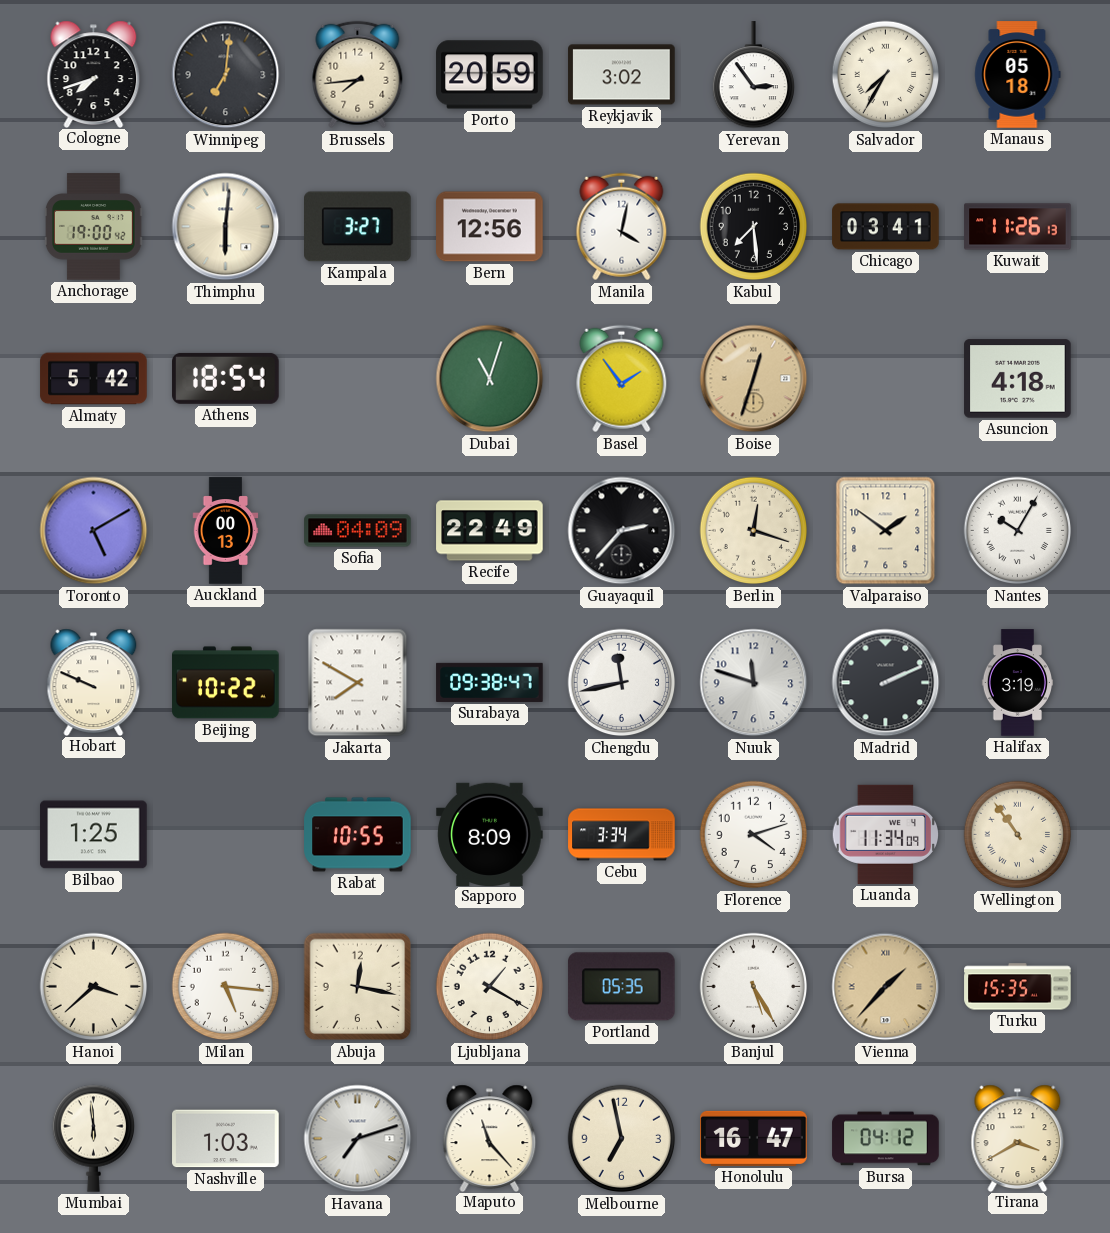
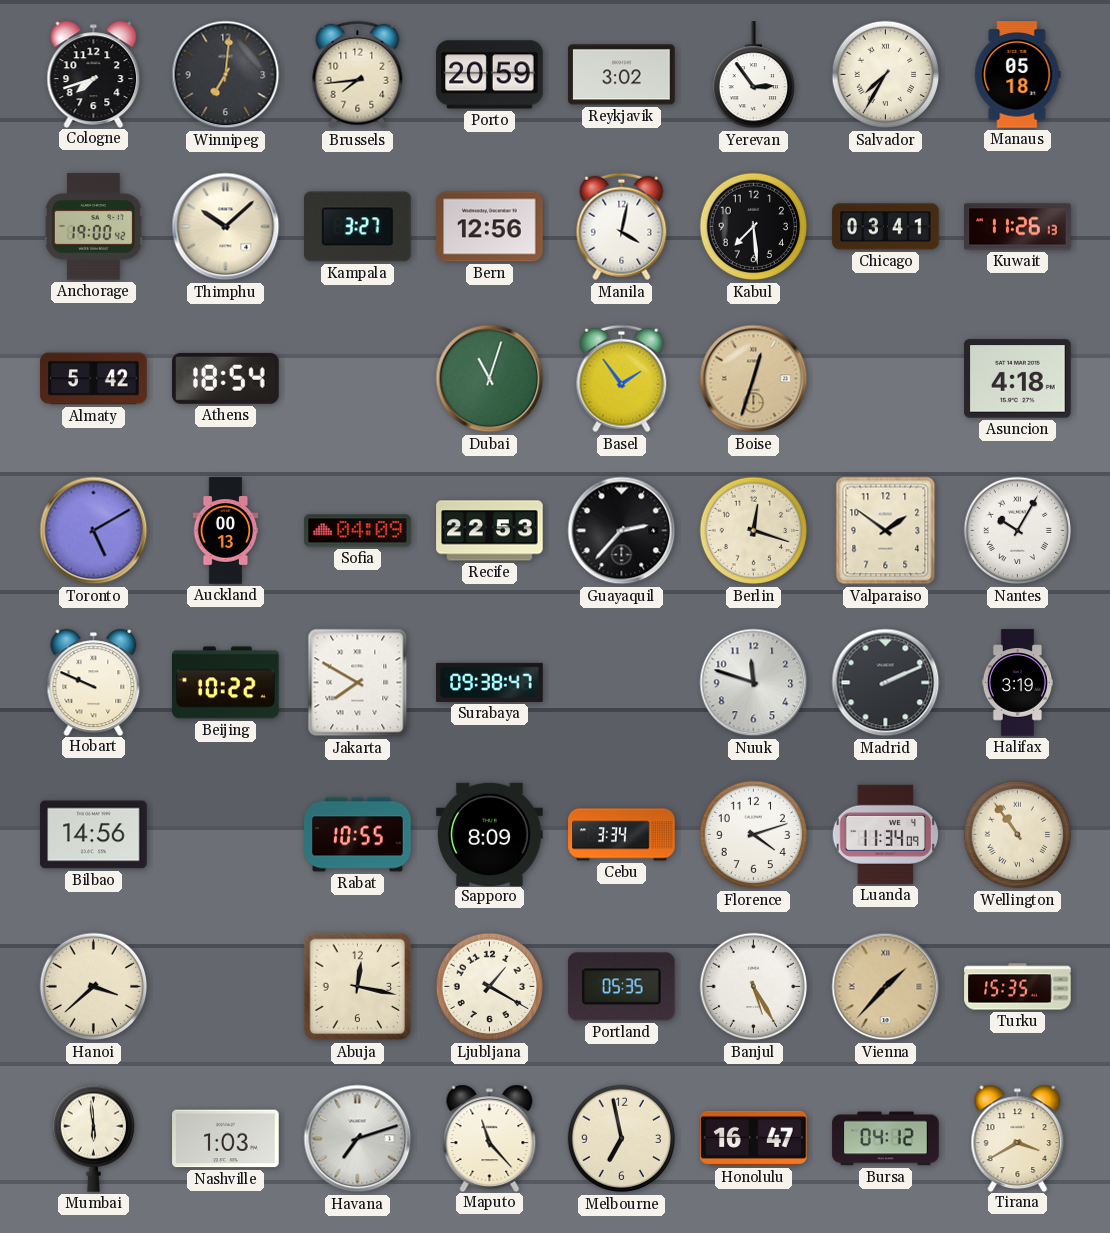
Thimphu: 6:01 -> 10:08
Recife: 22:49 -> 22:53
Chengdu: 11:43 -> none
Bilbao: 1:25 -> 14:56
Milan: 5:16 -> none
